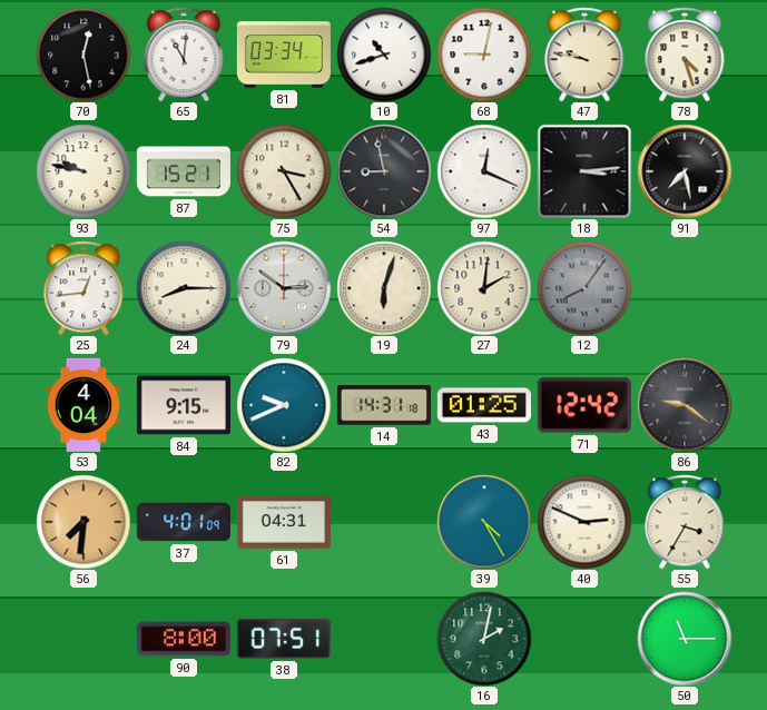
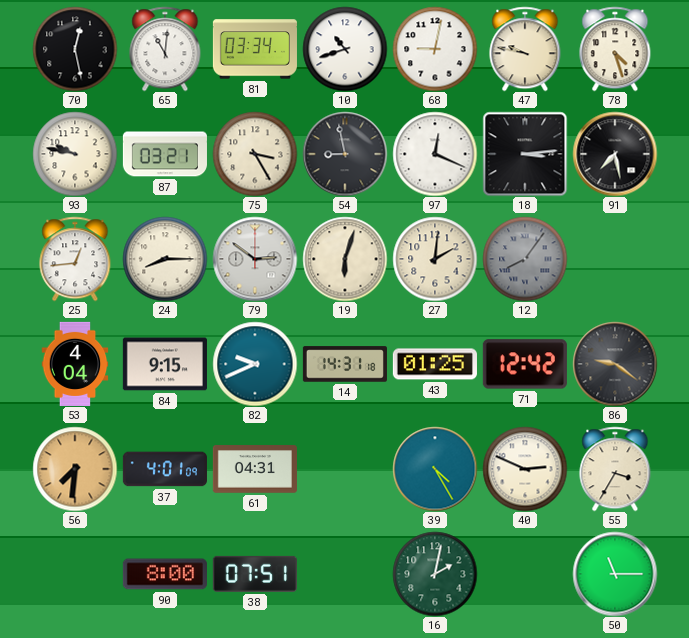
87: 15:21 -> 03:21
